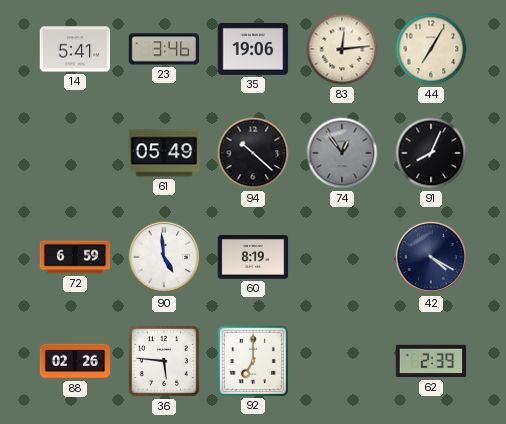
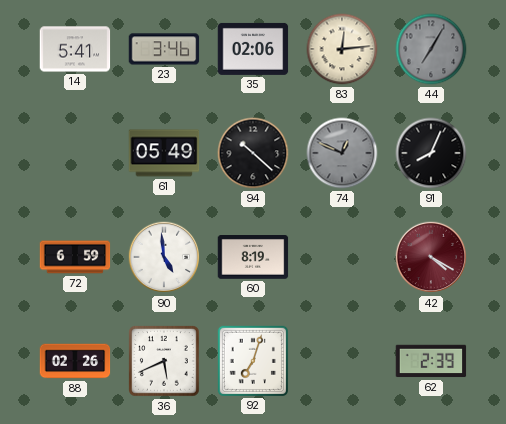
35: 19:06 -> 02:06
44 dial: cream -> grey
74: 12:54 -> 12:49
42 dial: navy -> burgundy
36: 5:46 -> 5:41
92: 7:00 -> 7:03
